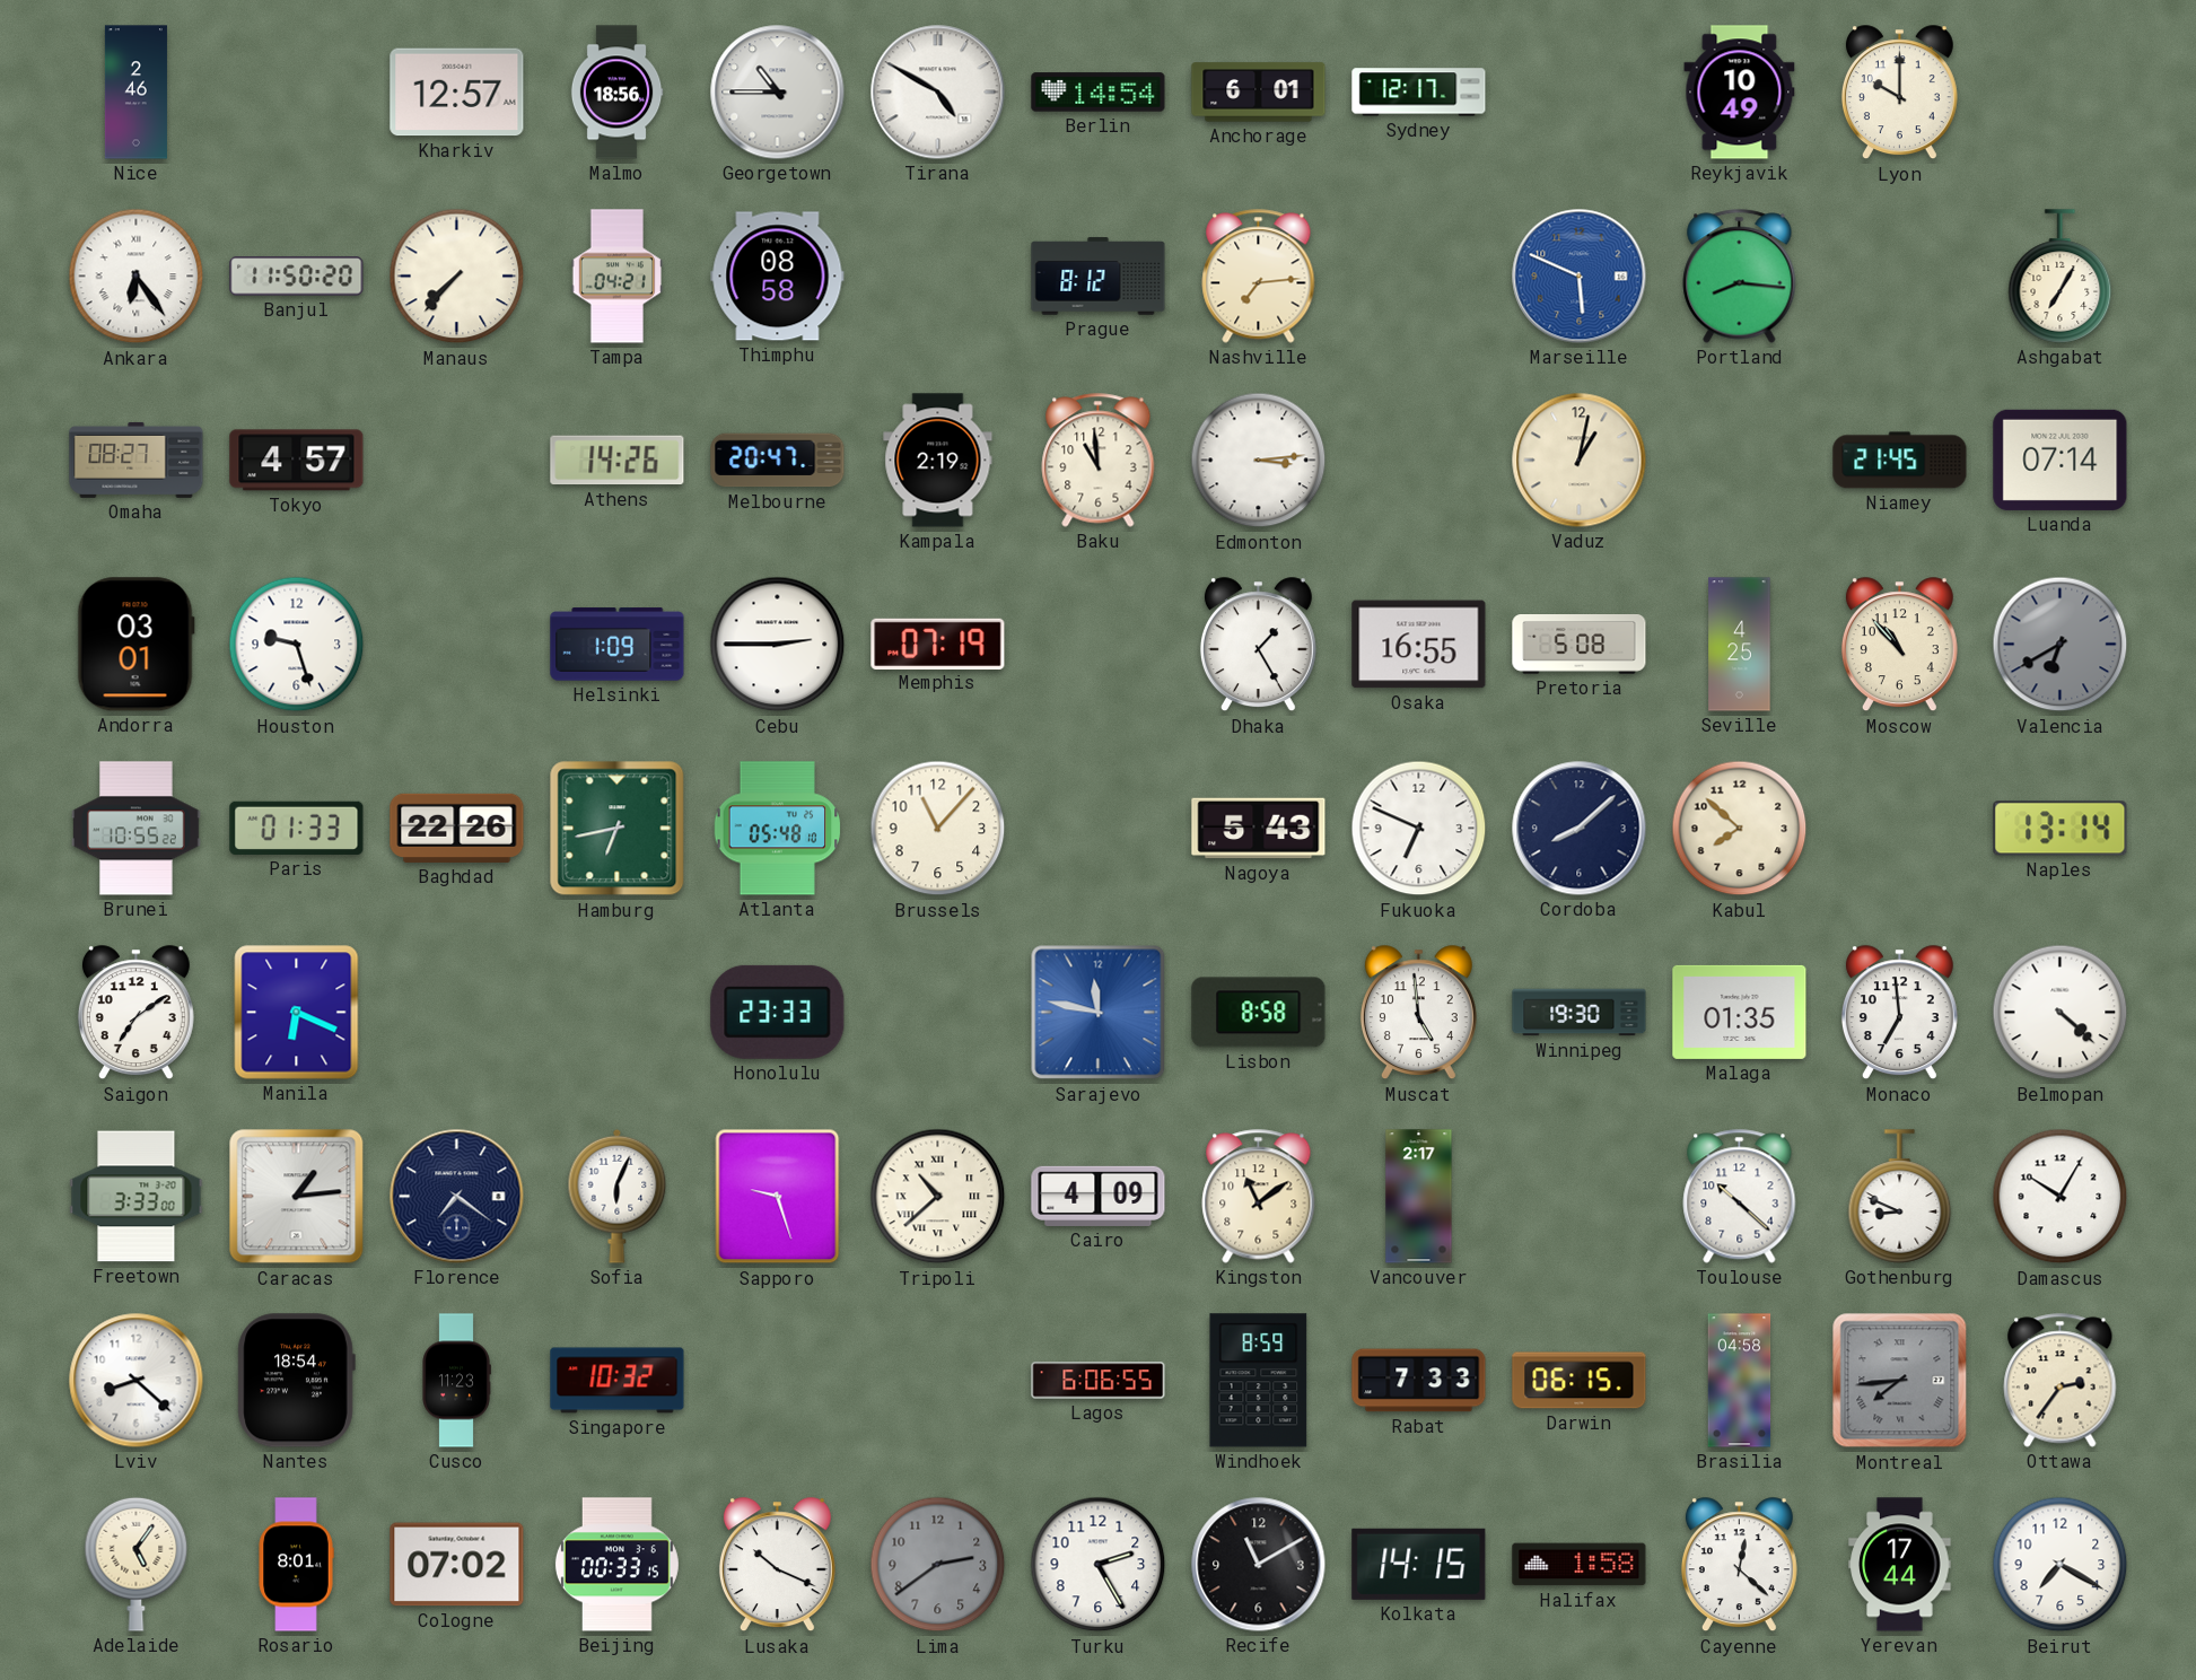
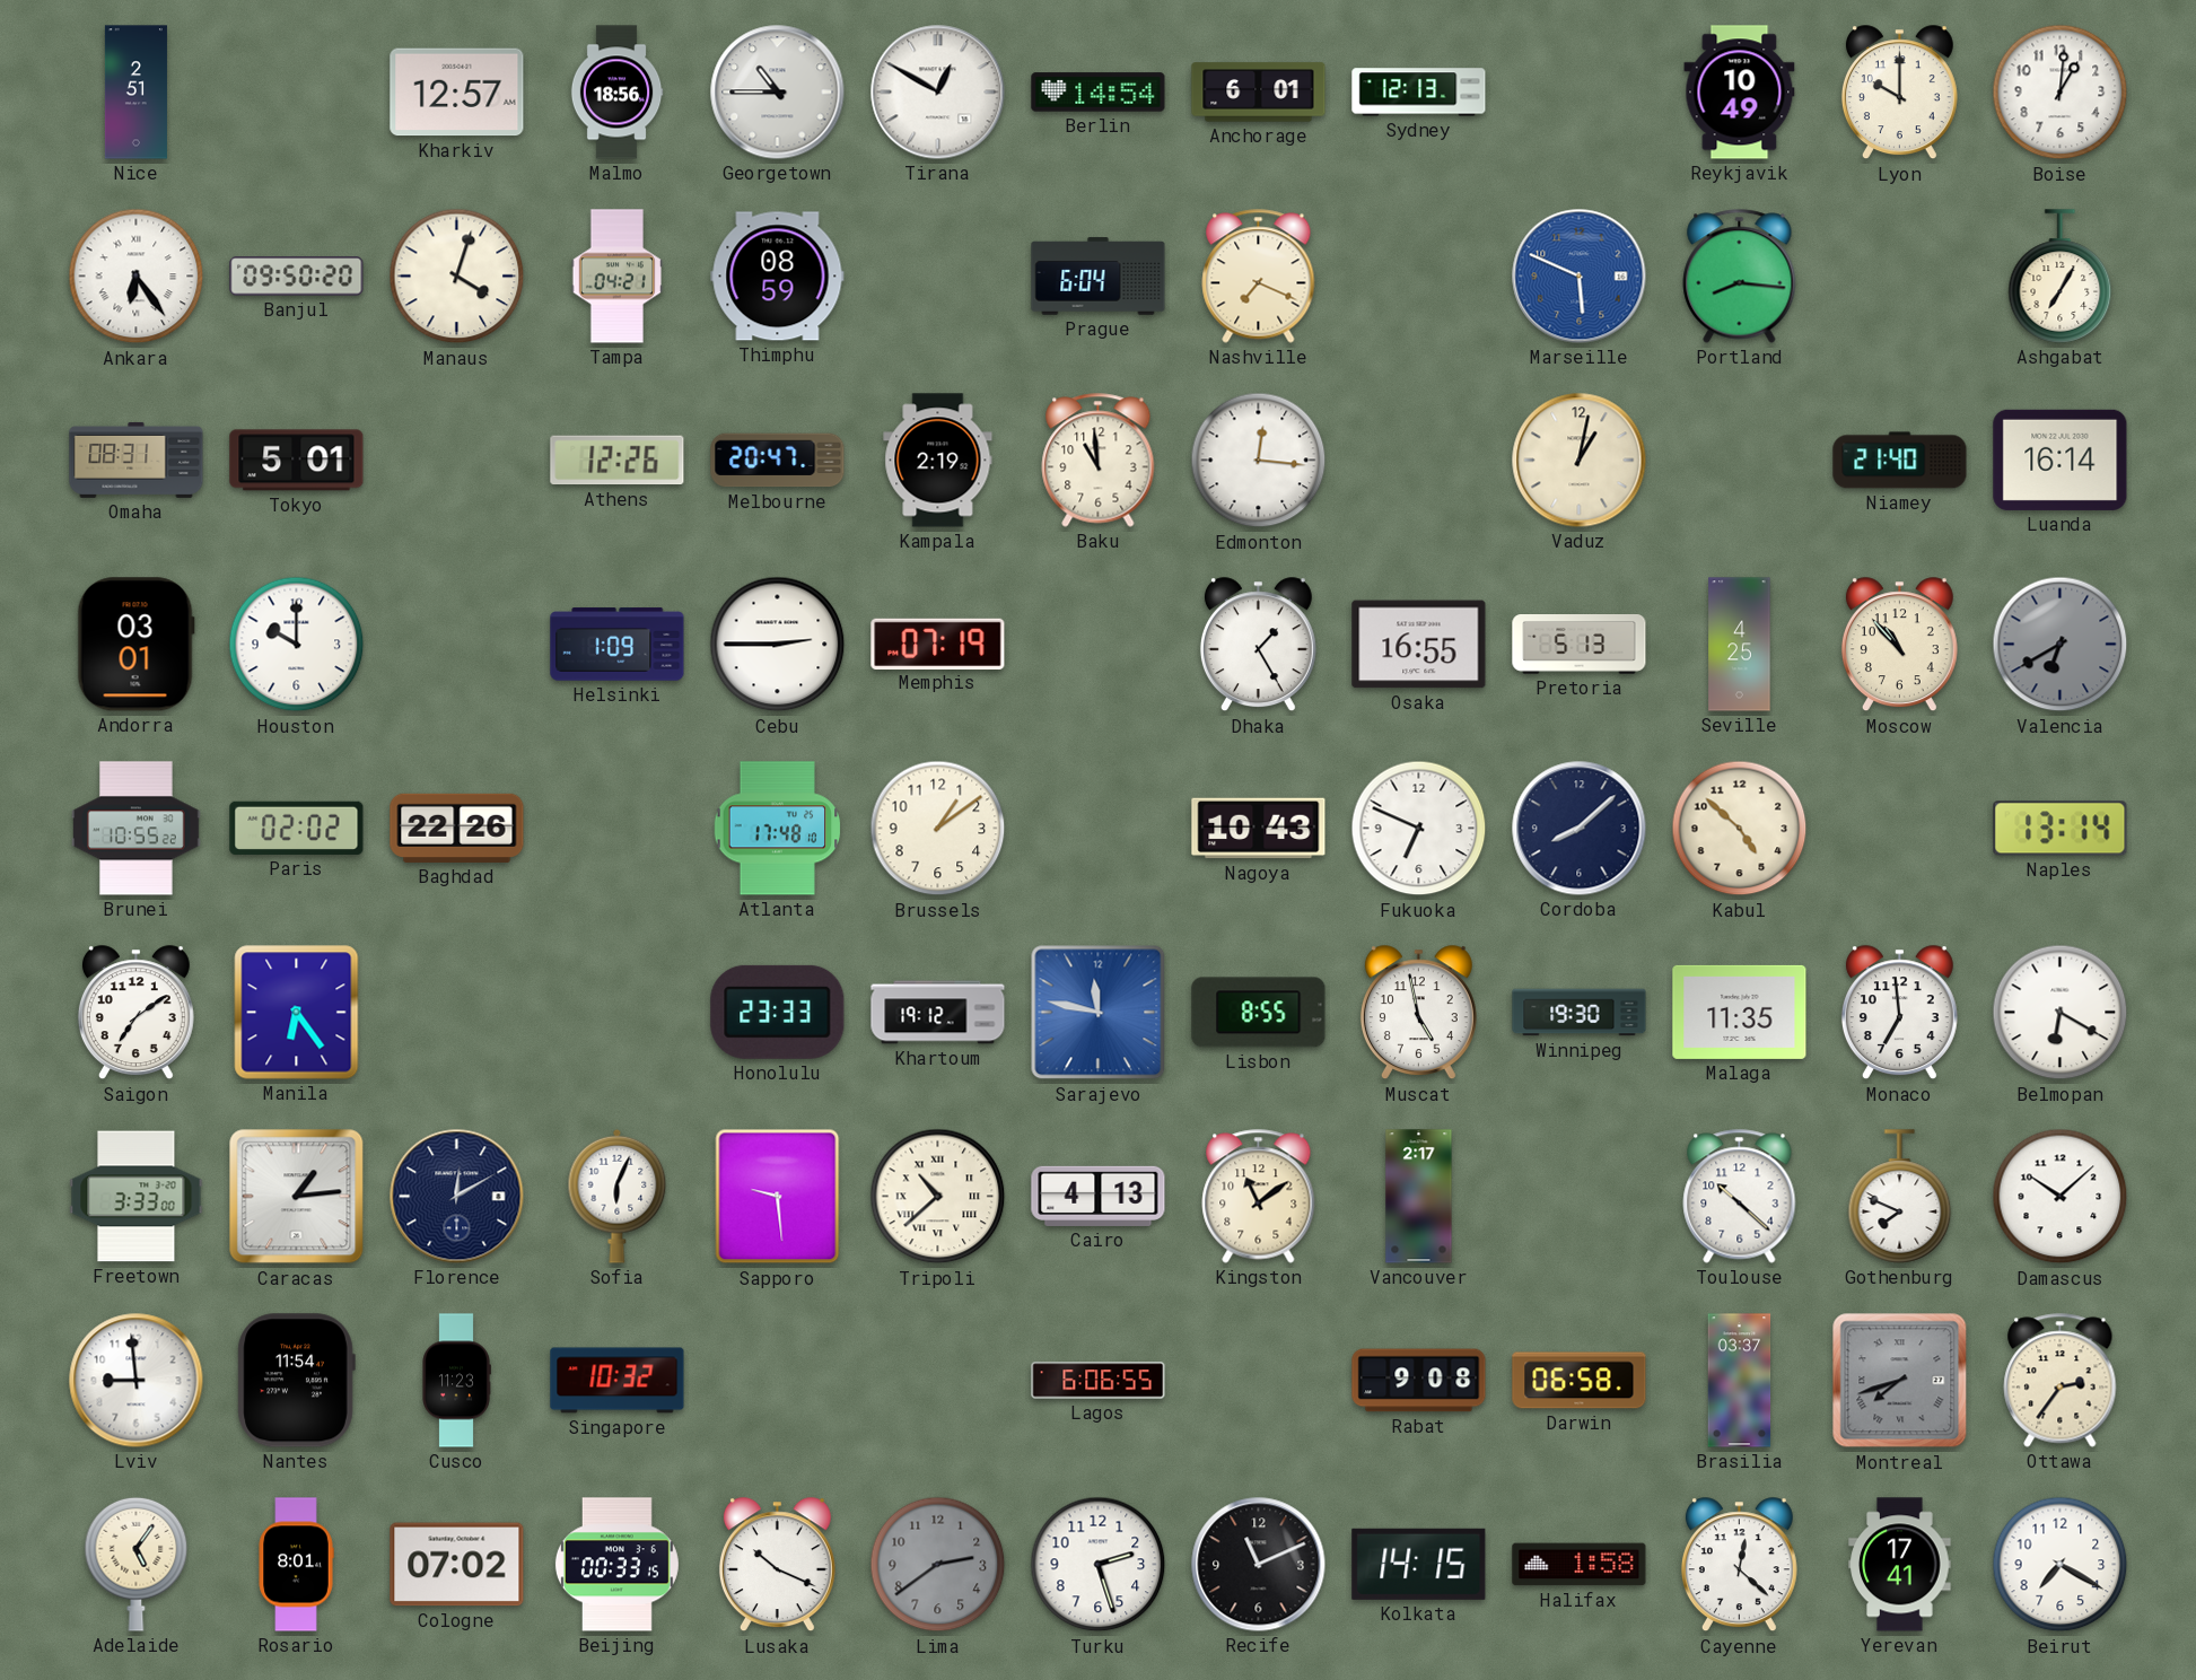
Nice: 2:46 -> 2:51
Tirana: 4:50 -> 12:50
Sydney: 12:17 -> 12:13
Boise: none -> 1:01
Banjul: 11:50 -> 09:50
Manaus: 7:37 -> 4:03
Thimphu: 08:58 -> 08:59
Prague: 8:12 -> 6:04
Nashville: 7:14 -> 7:19
Omaha: 08:27 -> 08:31
Tokyo: 4:57 -> 5:01
Athens: 14:26 -> 12:26
Edmonton: 3:14 -> 12:16
Niamey: 21:45 -> 21:40
Luanda: 07:14 -> 16:14
Houston: 9:27 -> 10:00
Pretoria: 5:08 -> 5:13
Paris: 01:33 -> 02:02
Hamburg: 6:43 -> none
Atlanta: 05:48 -> 17:48
Brussels: 11:07 -> 1:09
Nagoya: 5:43 -> 10:43
Kabul: 7:52 -> 4:52
Manila: 6:19 -> 6:24
Khartoum: none -> 19:12
Lisbon: 8:58 -> 8:55
Muscat: 4:59 -> 4:58
Malaga: 01:35 -> 11:35
Belmopan: 4:22 -> 6:20
Florence: 7:21 -> 12:10
Sapporo: 9:27 -> 9:29
Cairo: 4:09 -> 4:13
Gothenburg: 8:49 -> 7:49
Damascus: 10:05 -> 10:08
Lviv: 8:22 -> 8:59
Nantes: 18:54 -> 11:54
Windhoek: 8:59 -> none
Rabat: 7:33 -> 9:08
Darwin: 06:15 -> 06:58
Brasilia: 04:58 -> 03:37
Montreal: 7:44 -> 7:42
Turku: 2:25 -> 2:27
Recife: 11:10 -> 11:11
Yerevan: 17:44 -> 17:41
